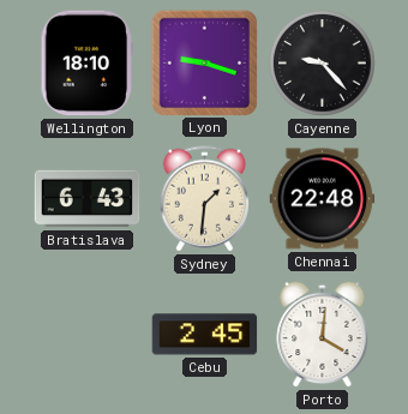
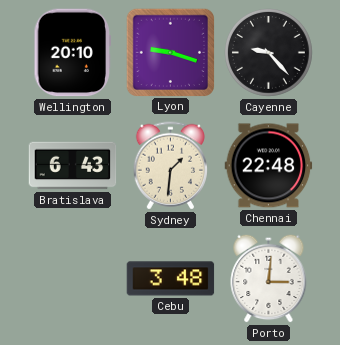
Wellington: 18:10 -> 20:10
Cebu: 2:45 -> 3:48
Porto: 4:01 -> 3:01
